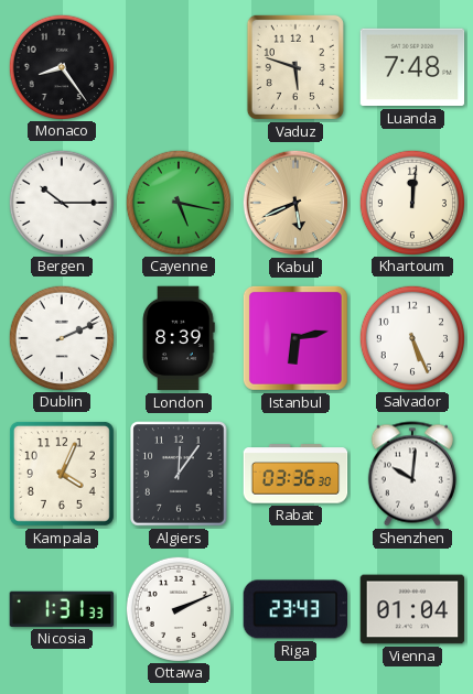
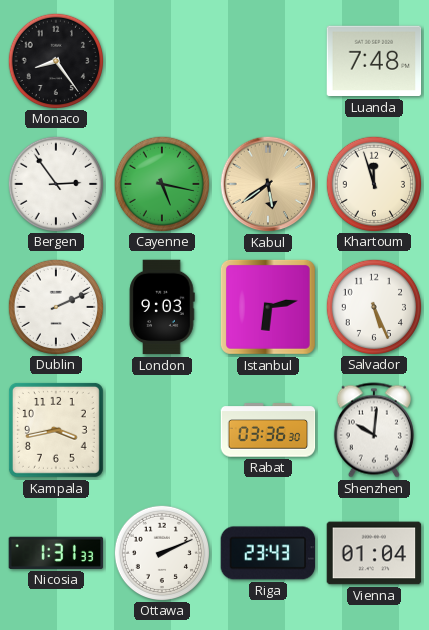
Vaduz: 5:48 -> none
Bergen: 10:15 -> 2:54
Kabul: 5:41 -> 5:39
Khartoum: 12:01 -> 11:57
London: 8:39 -> 9:03
Kampala: 4:04 -> 3:43
Algiers: 12:06 -> none
